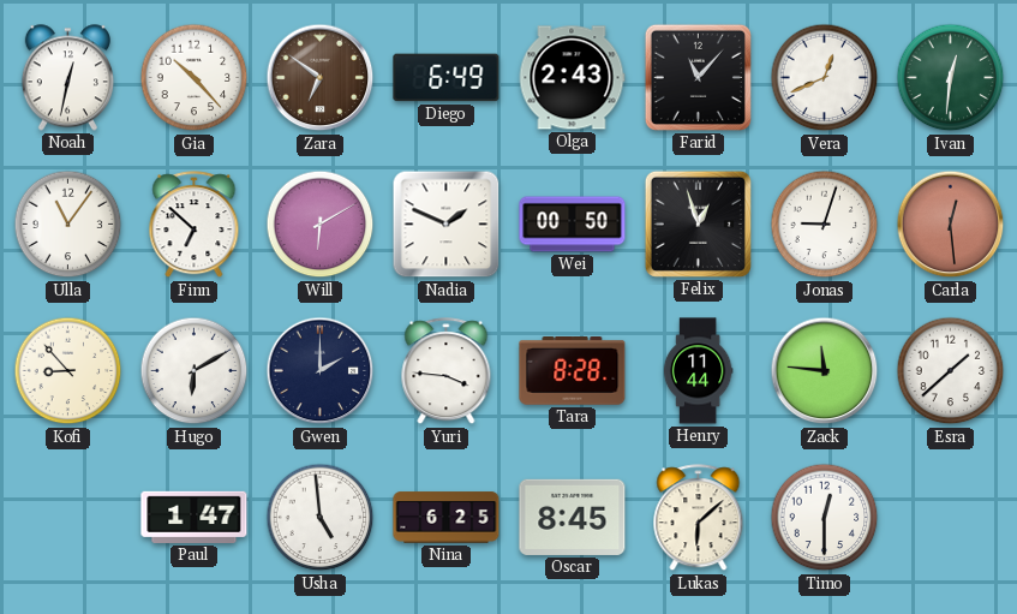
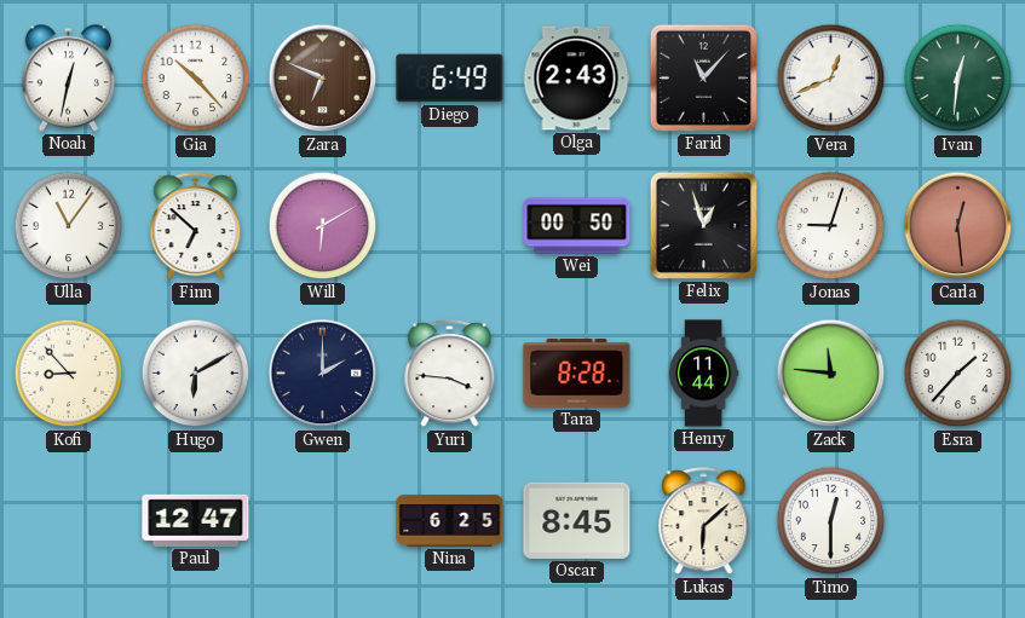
Zara: 6:51 -> 6:49
Nadia: 1:49 -> none
Esra: 1:38 -> 1:37
Paul: 1:47 -> 12:47
Usha: 4:59 -> none
